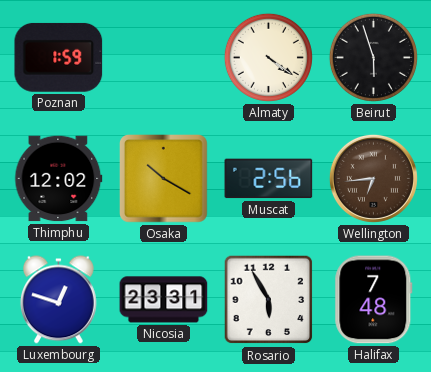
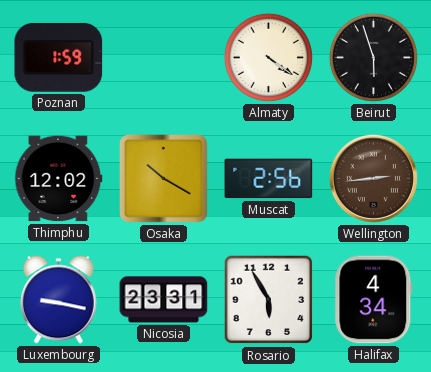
Wellington: 6:44 -> 2:44
Luxembourg: 12:48 -> 9:17
Halifax: 7:48 -> 4:34
